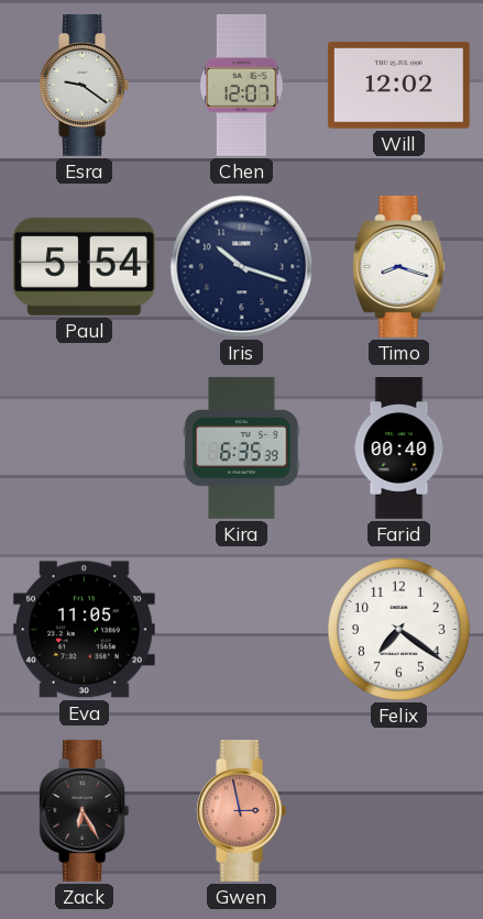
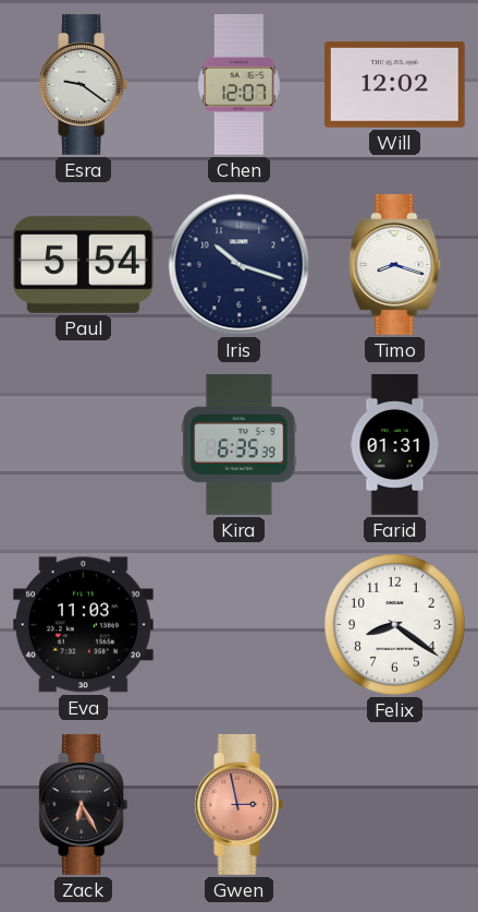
Farid: 00:40 -> 01:31
Eva: 11:05 -> 11:03
Felix: 7:21 -> 8:21
